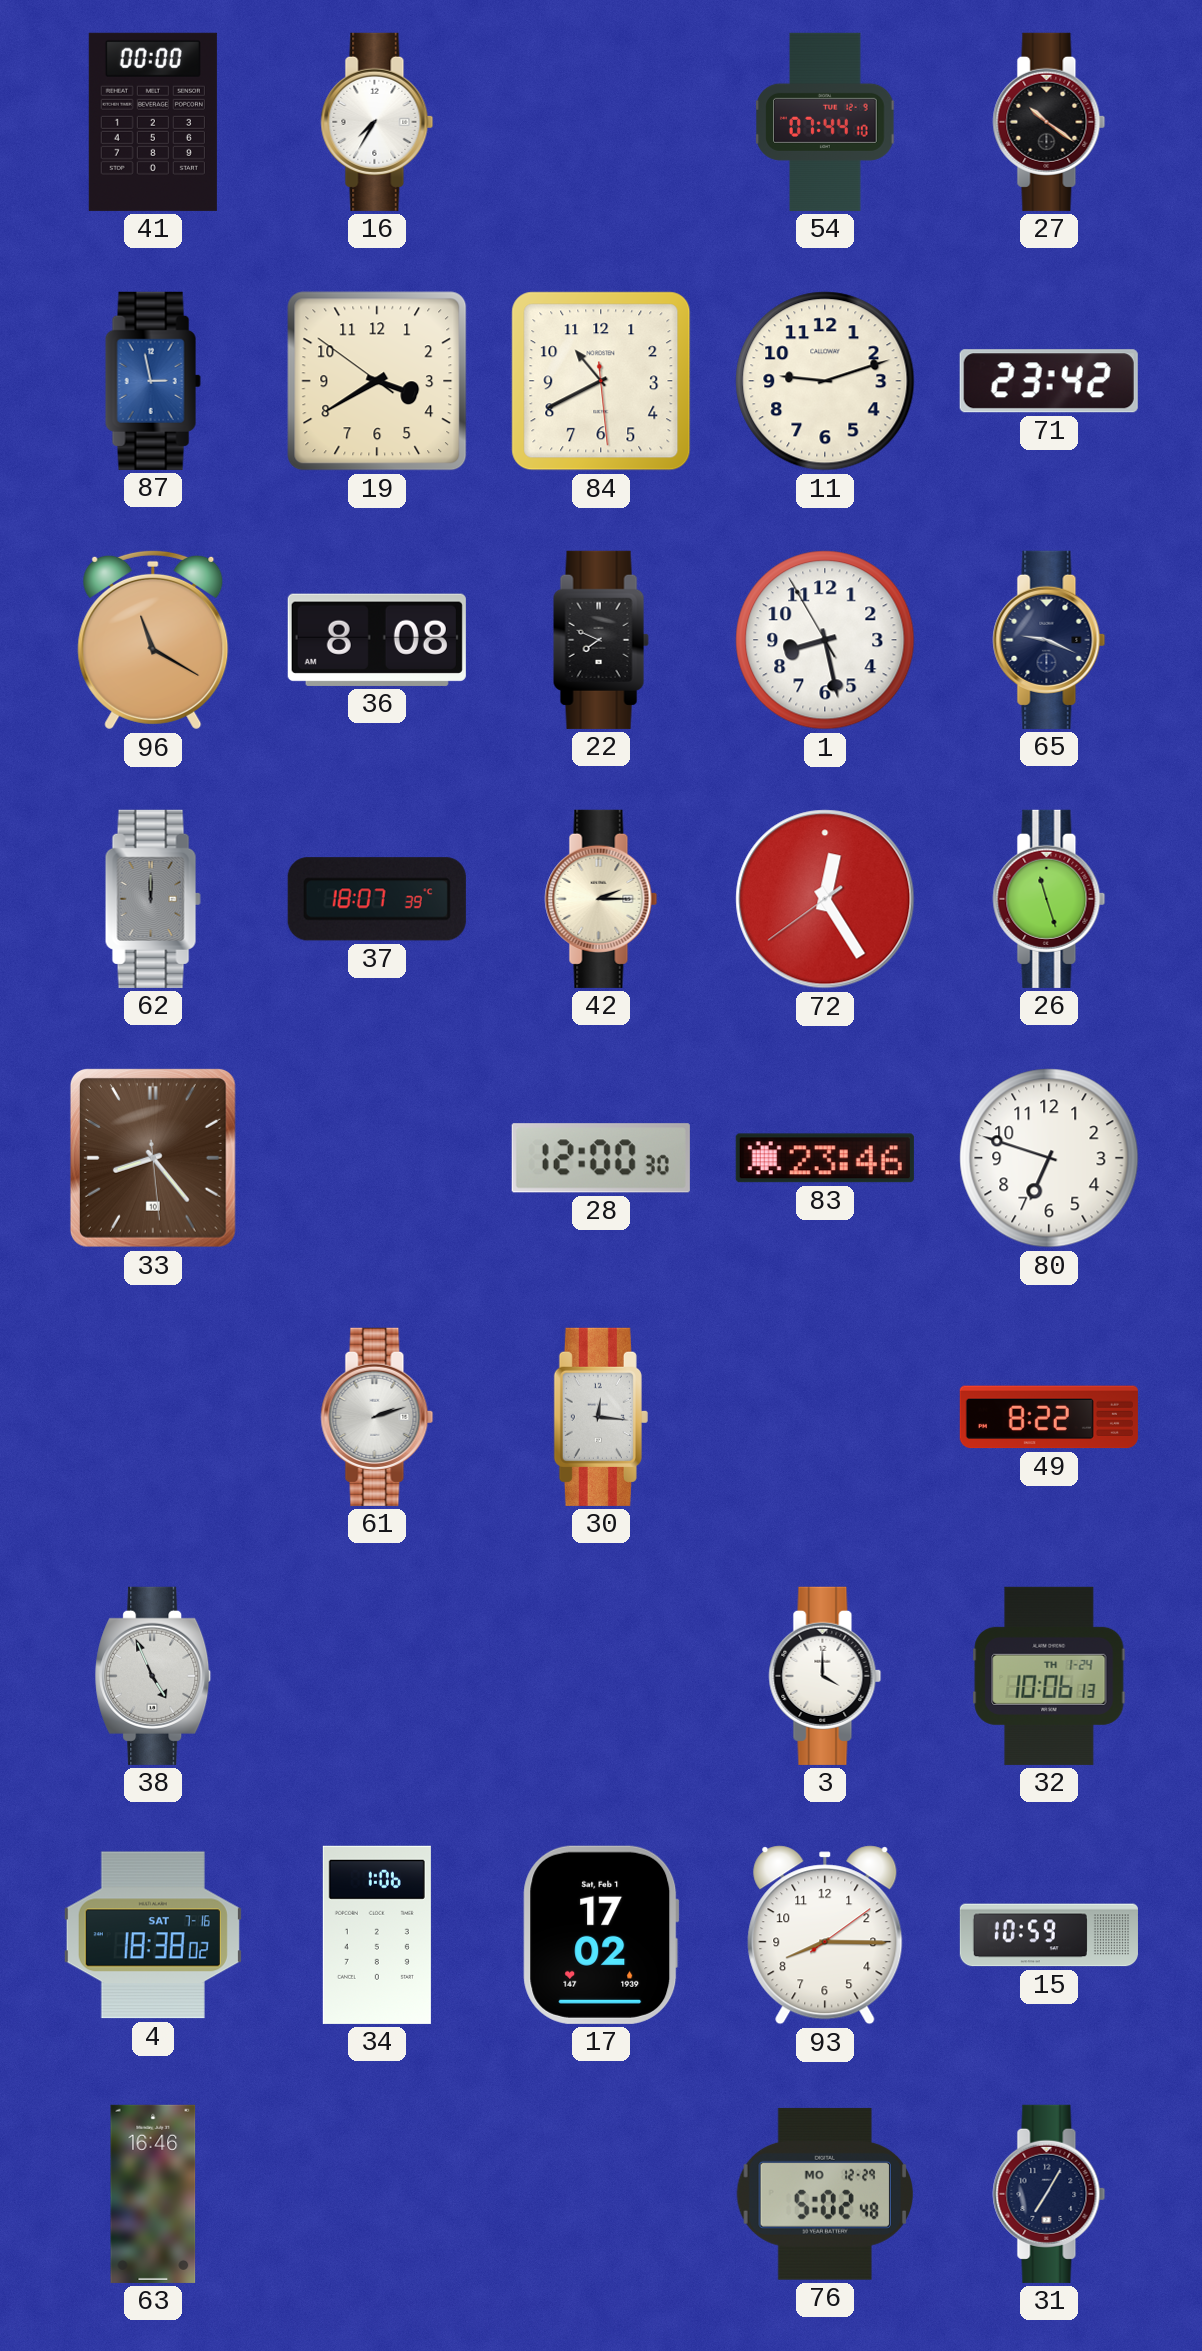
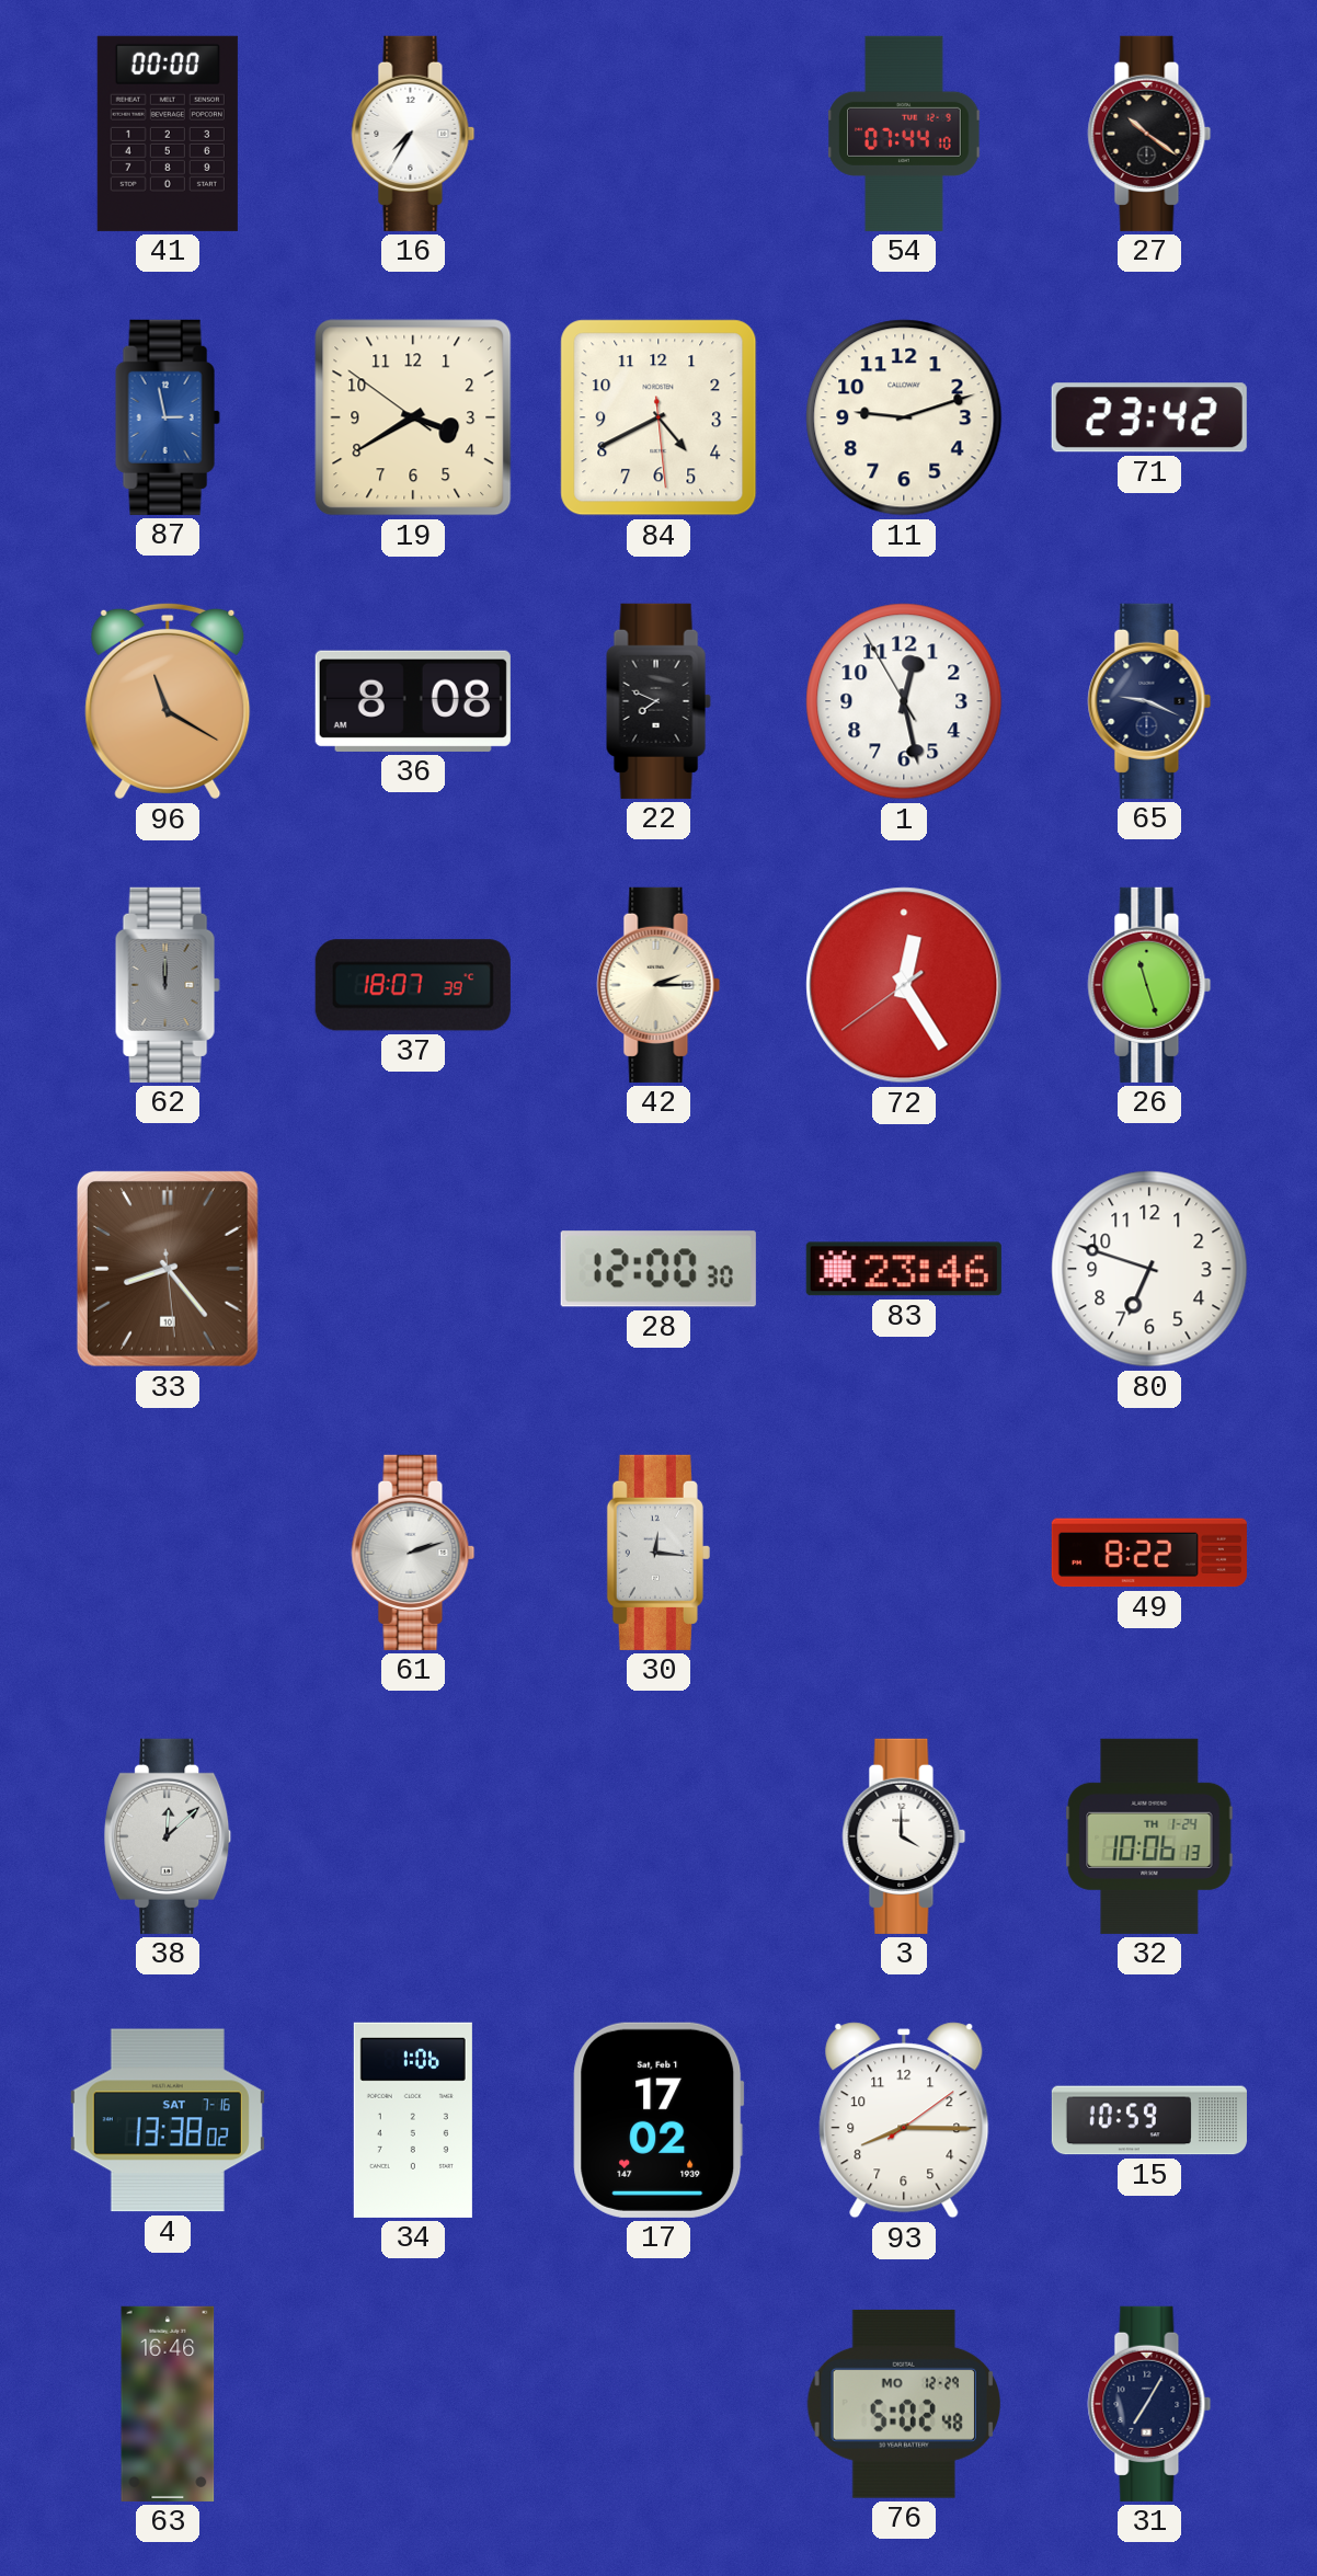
84: 10:40 -> 4:40
1: 8:27 -> 12:27
38: 4:56 -> 12:08
4: 18:38 -> 13:38
